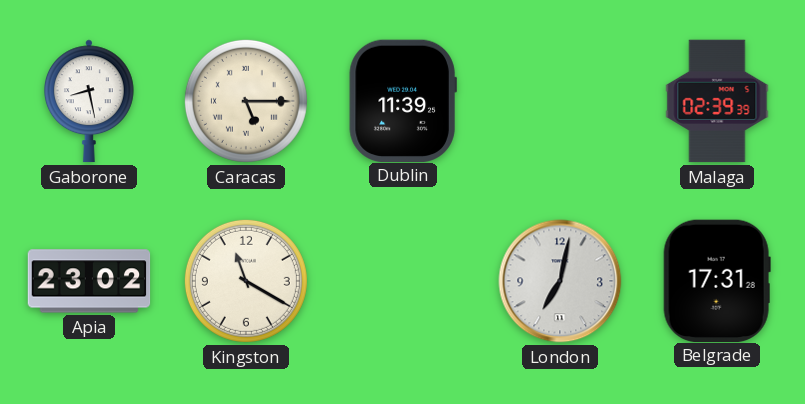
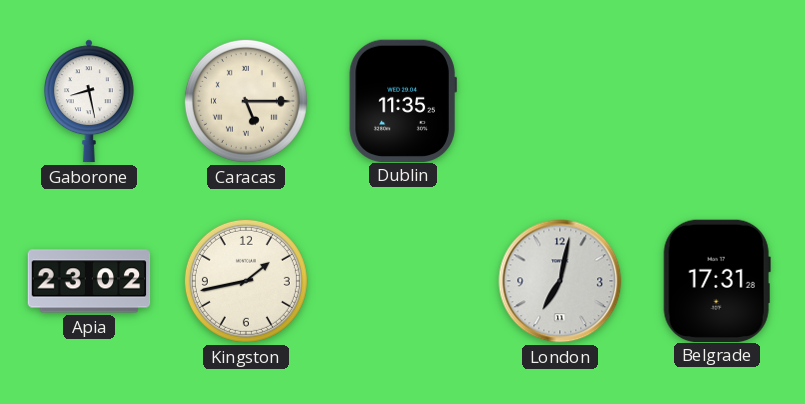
Dublin: 11:39 -> 11:35
Malaga: 02:39 -> none
Kingston: 11:20 -> 1:43
